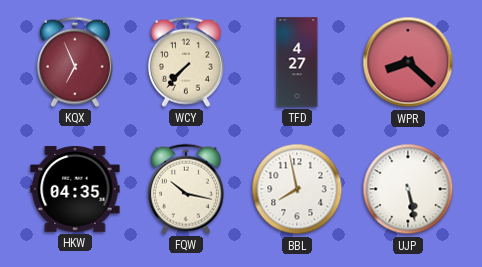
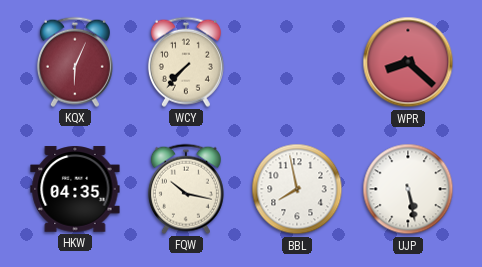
KQX: 6:56 -> 6:04
TFD: 4:27 -> none
